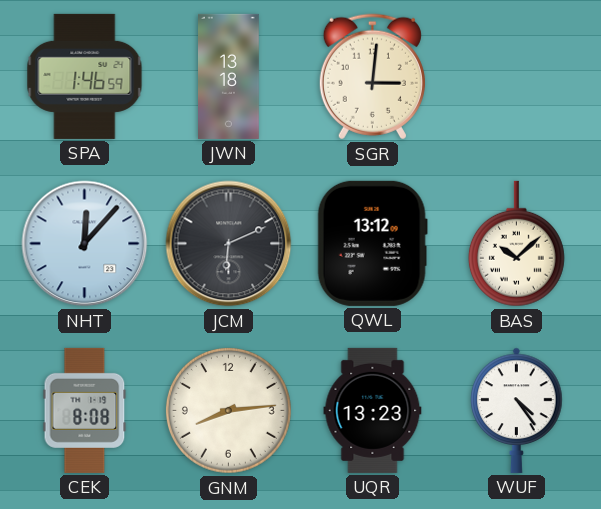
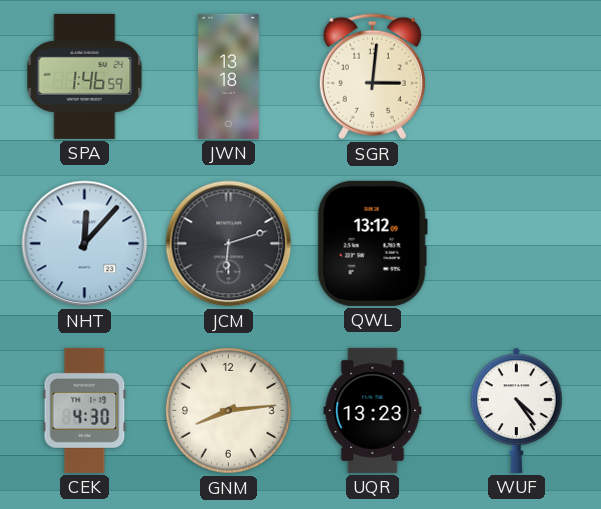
JCM: 6:11 -> 6:12
BAS: 10:08 -> none
CEK: 8:08 -> 4:30
